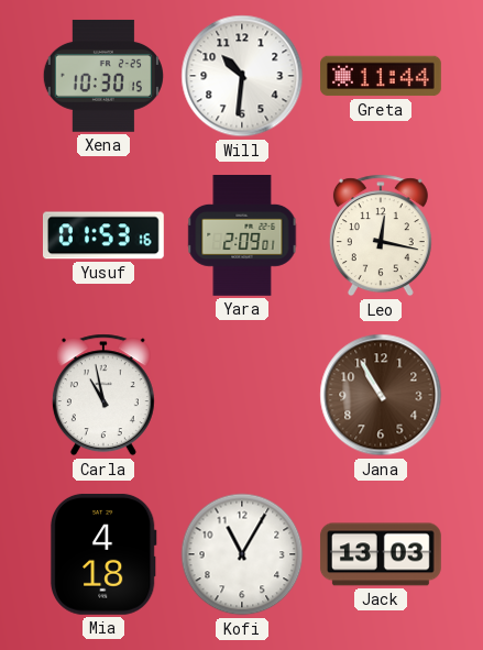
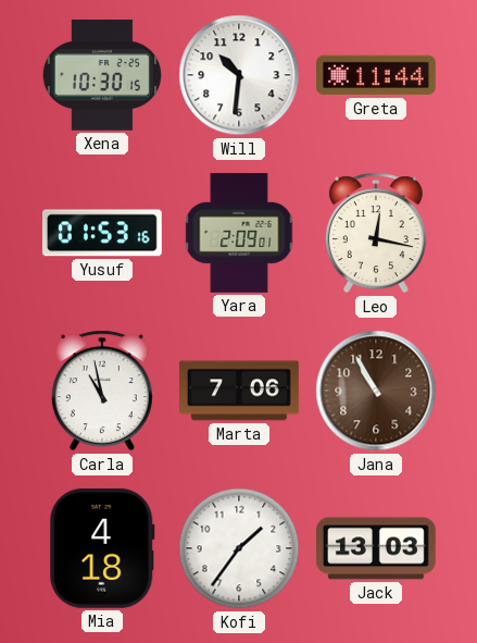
Marta: none -> 7:06
Kofi: 11:05 -> 1:36
